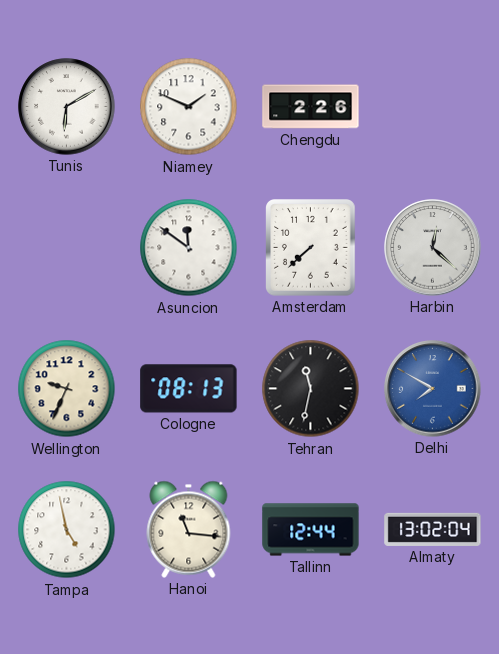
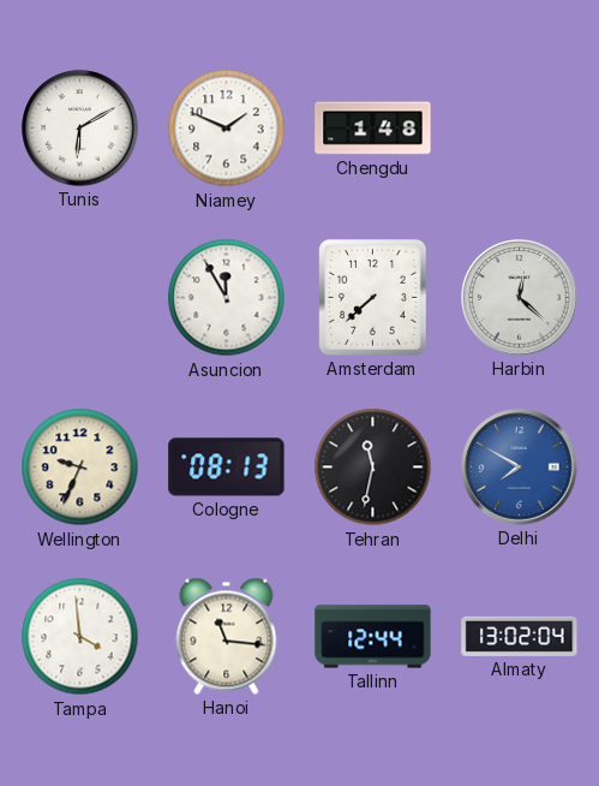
Chengdu: 2:26 -> 1:48
Asuncion: 11:51 -> 11:55
Tampa: 4:58 -> 3:59
